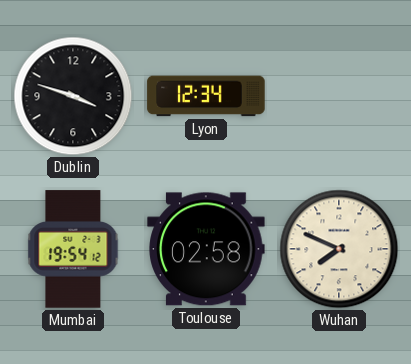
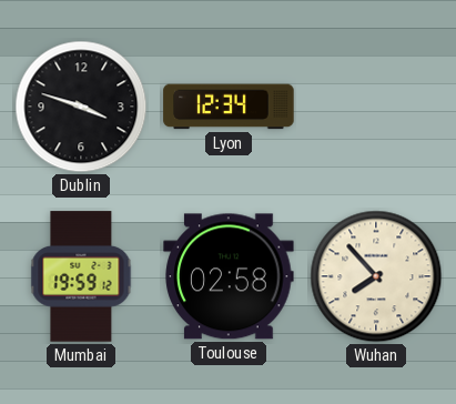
Mumbai: 19:54 -> 19:59
Wuhan: 7:49 -> 7:53
